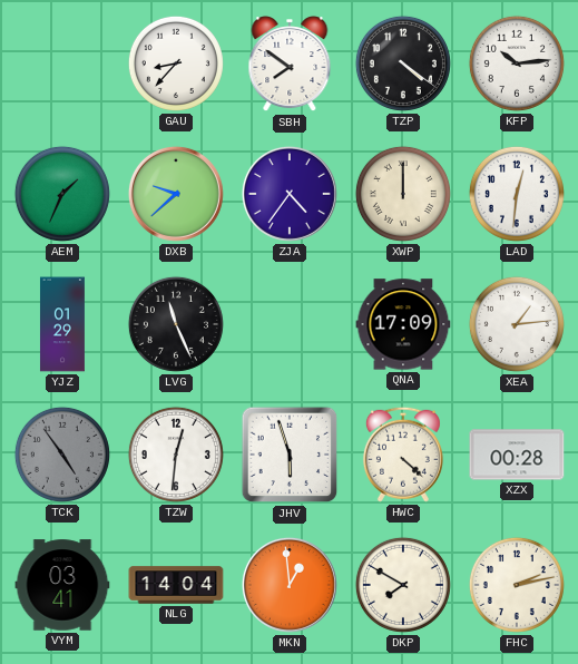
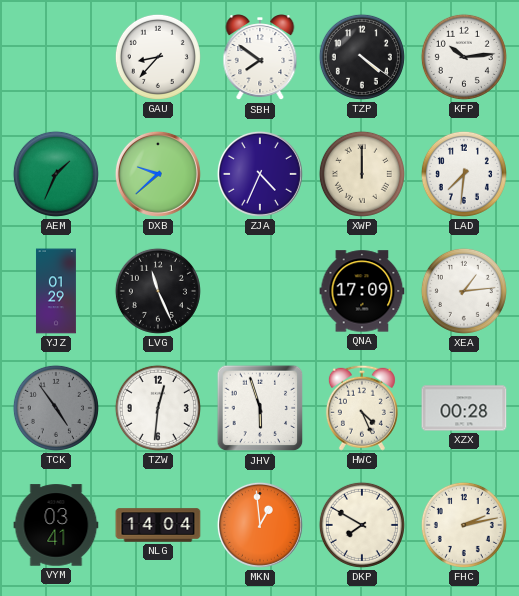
ZJA: 4:36 -> 4:34
LAD: 12:31 -> 7:31
HWC: 4:22 -> 4:26
